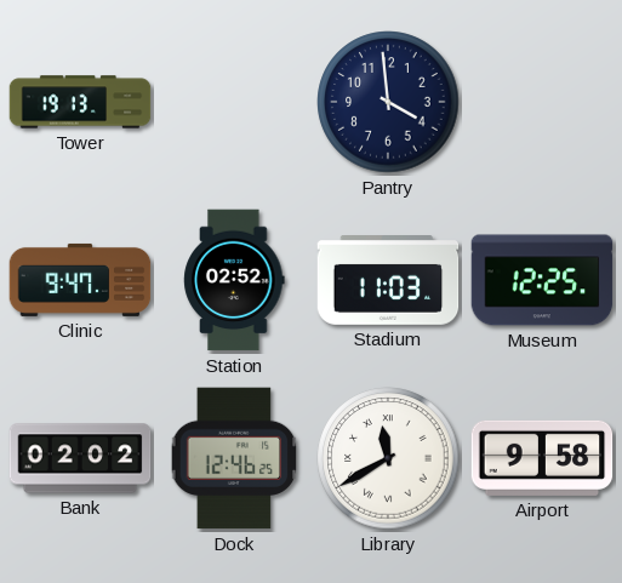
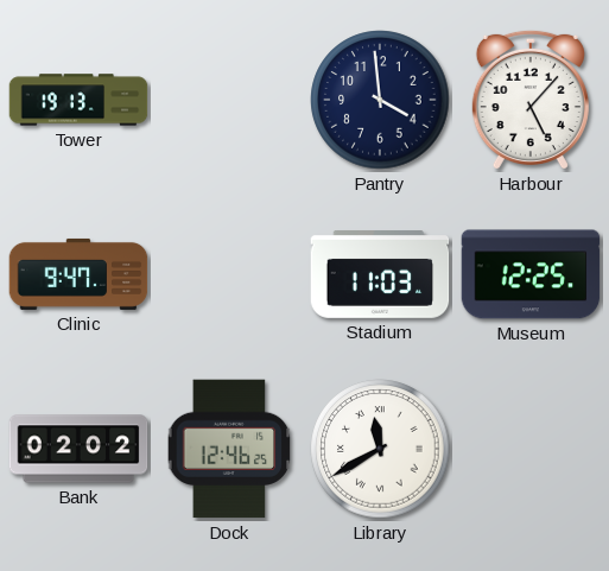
Harbour: none -> 5:07
Station: 02:52 -> none
Airport: 9:58 -> none
